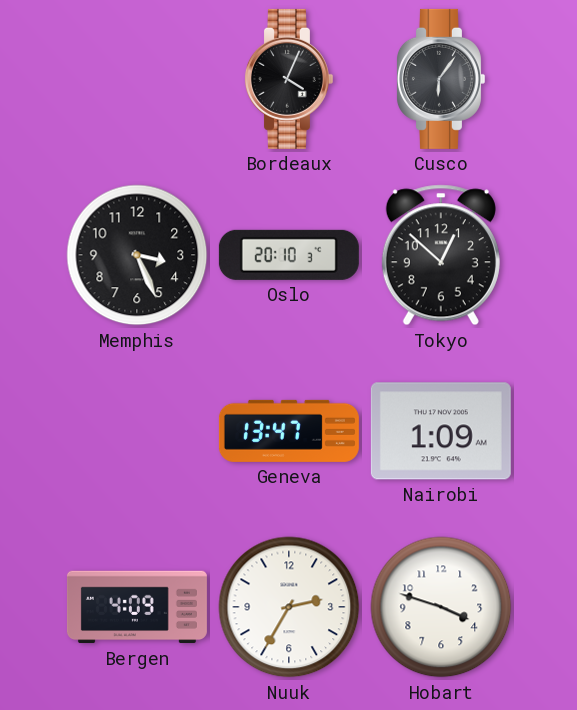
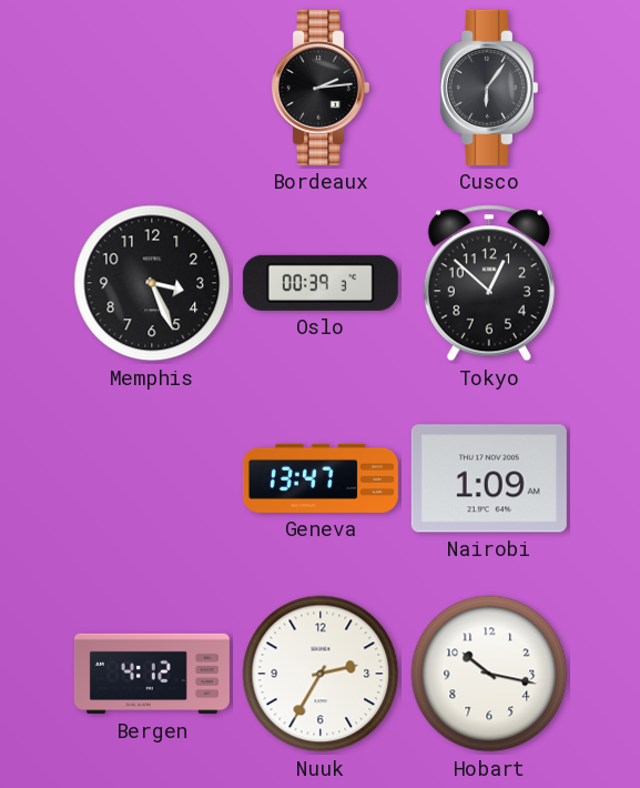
Bordeaux: 4:04 -> 2:14
Oslo: 20:10 -> 00:39
Bergen: 4:09 -> 4:12
Hobart: 3:48 -> 10:17
